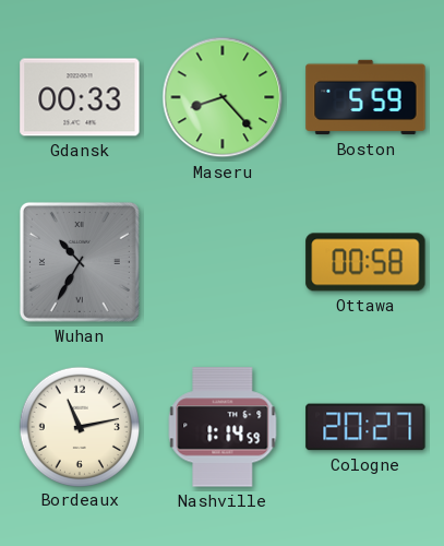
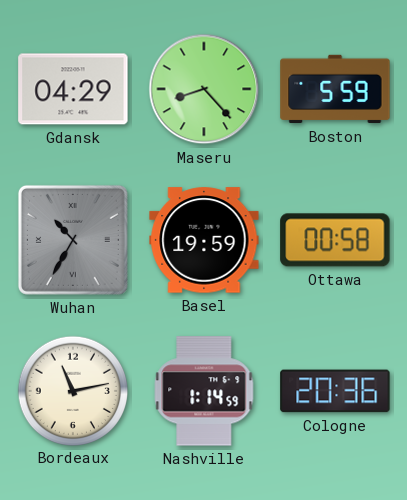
Gdansk: 00:33 -> 04:29
Basel: none -> 19:59
Cologne: 20:27 -> 20:36
